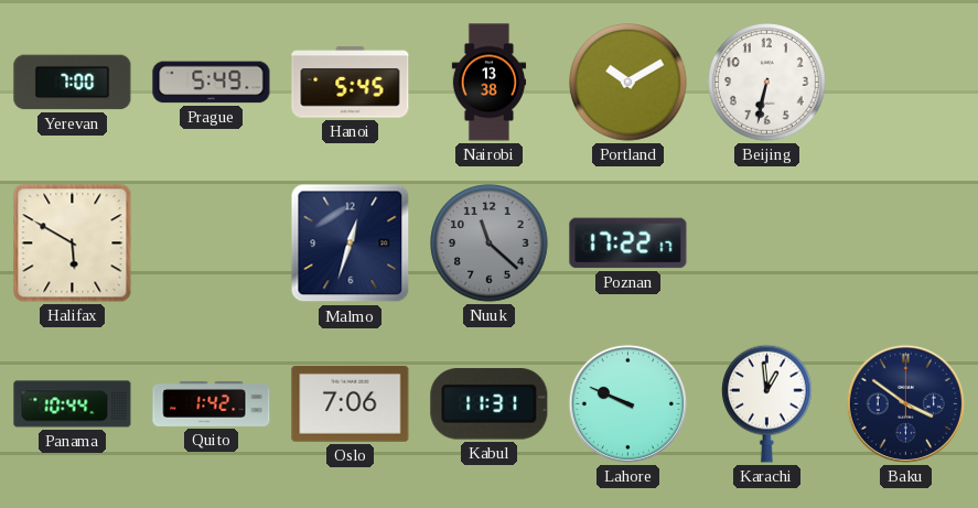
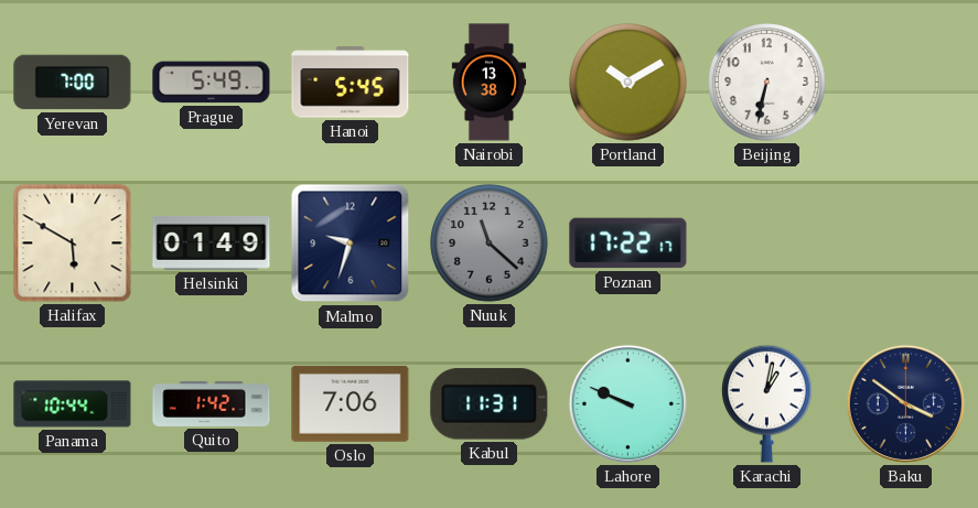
Helsinki: none -> 01:49
Malmo: 12:33 -> 9:33
Karachi: 12:59 -> 1:02
